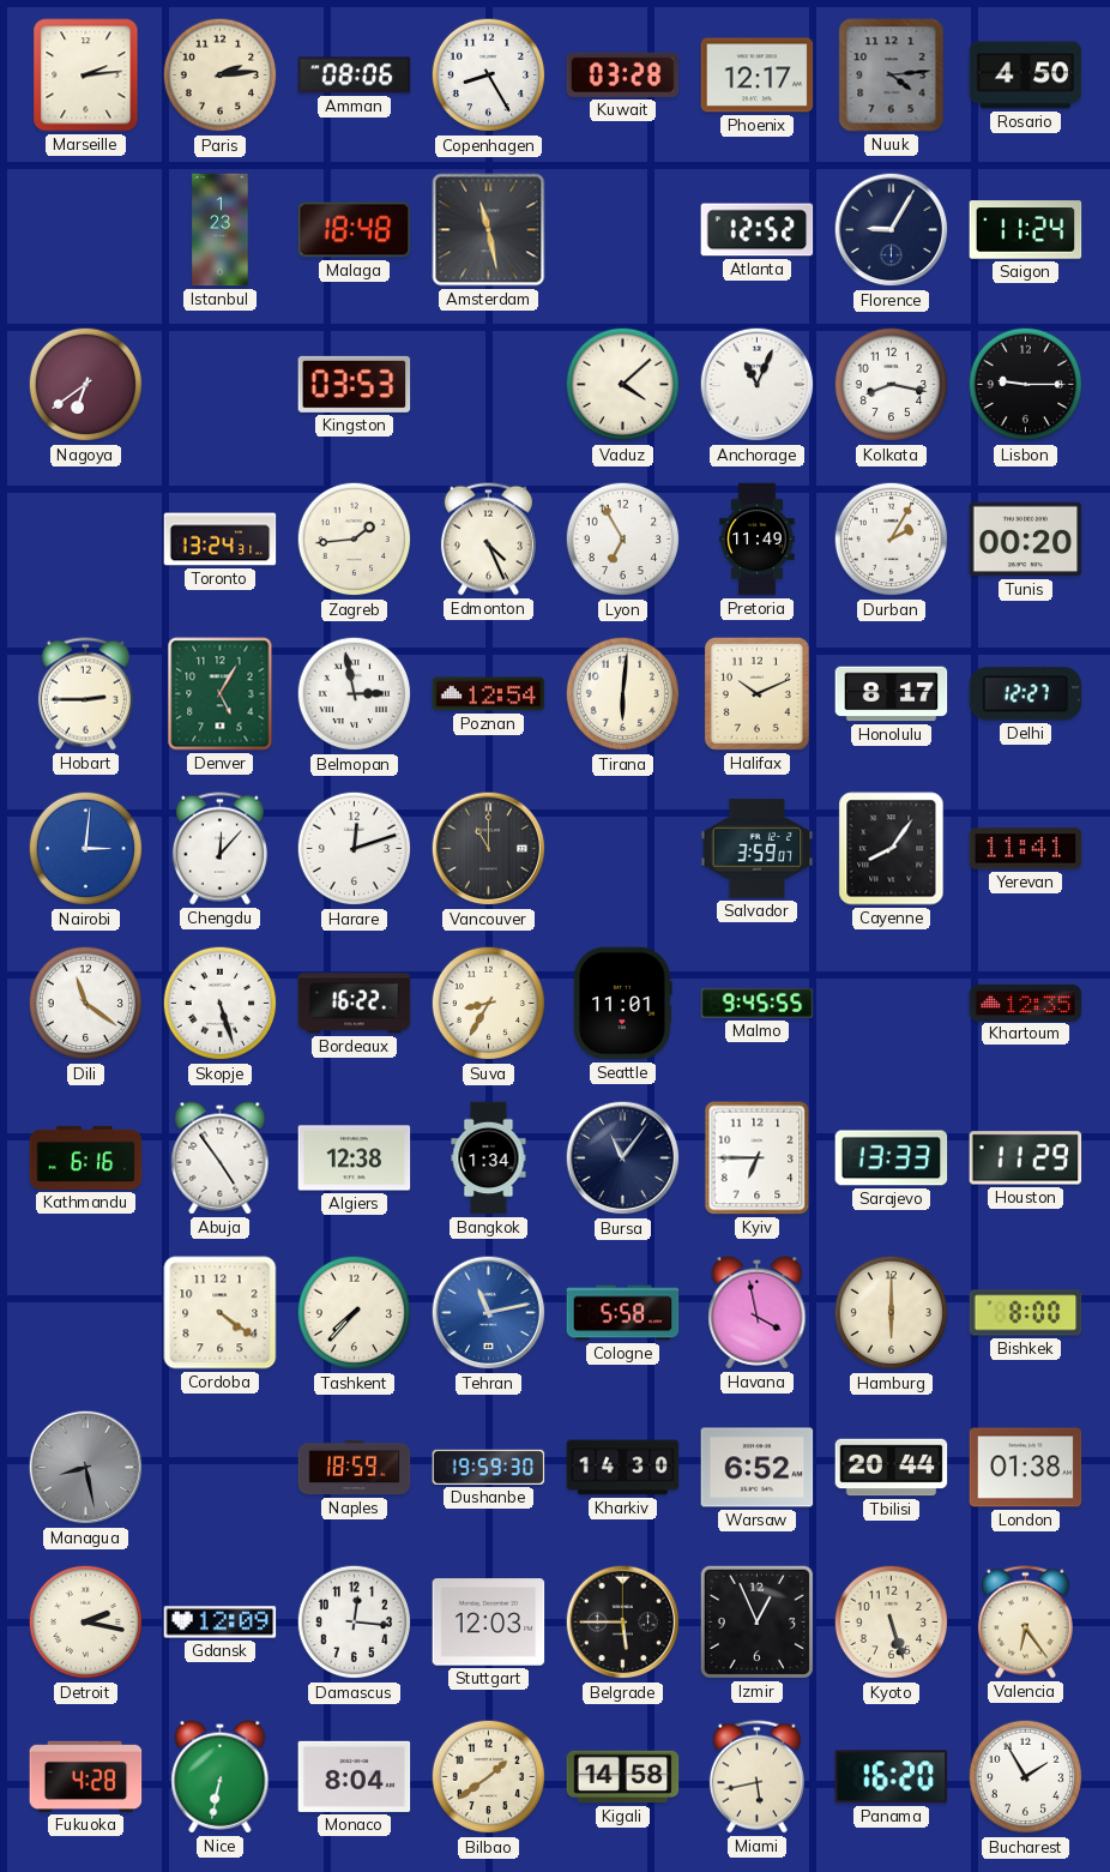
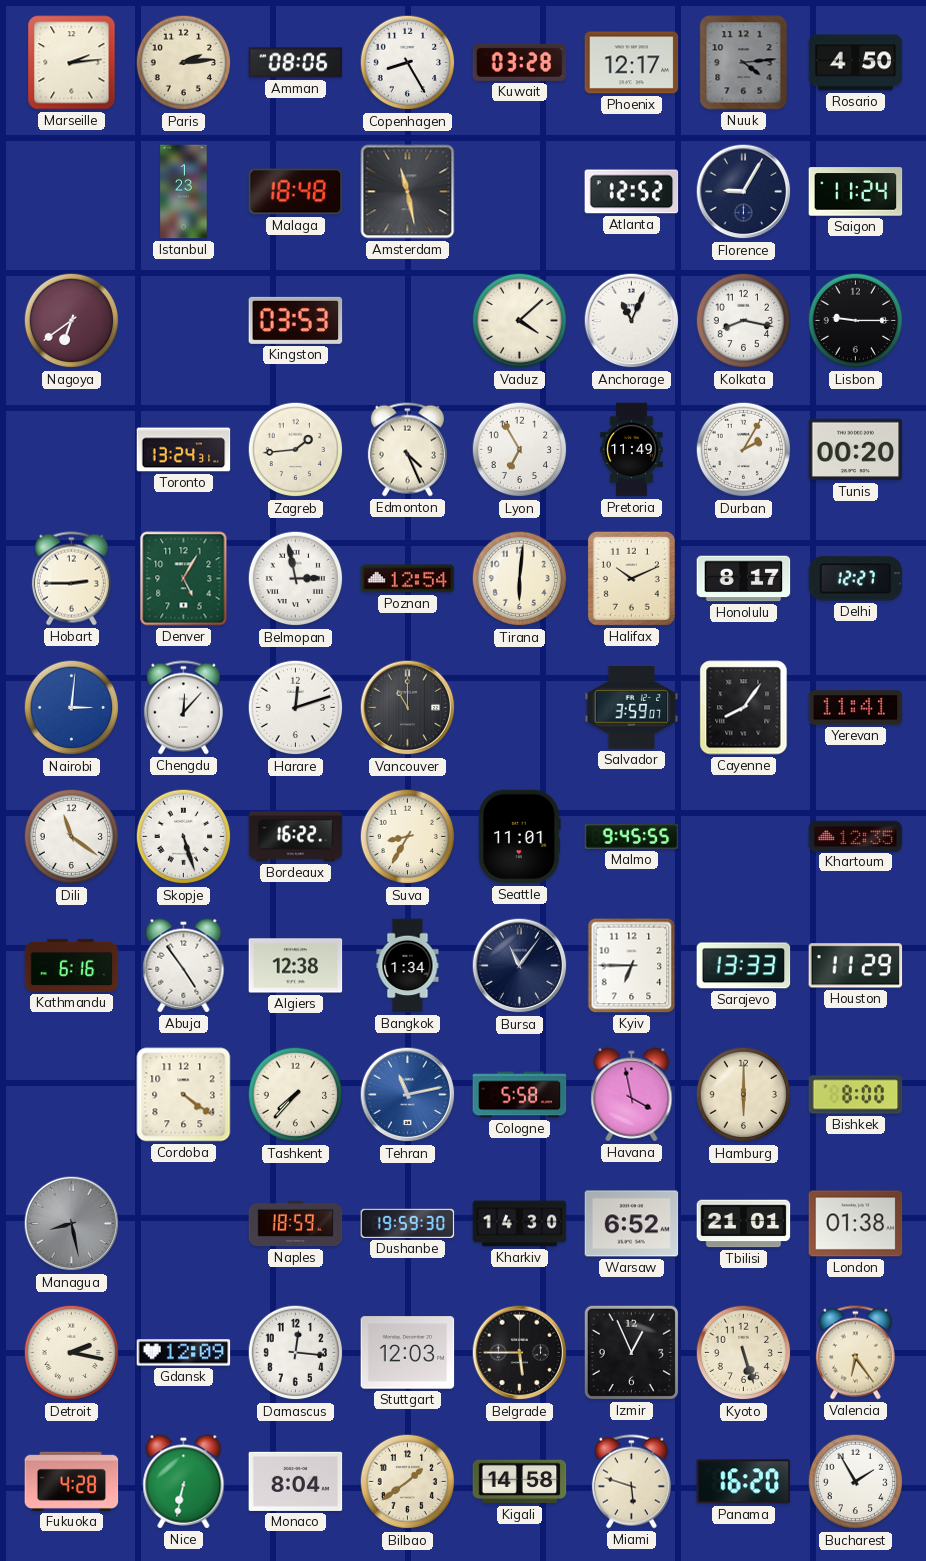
Tbilisi: 20:44 -> 21:01
Miami: 5:43 -> 5:48
